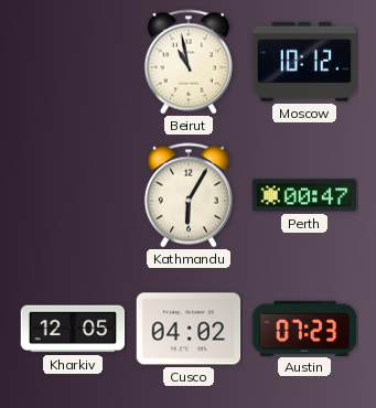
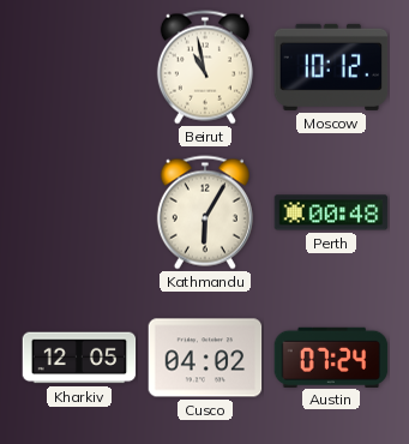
Perth: 00:47 -> 00:48
Austin: 07:23 -> 07:24
